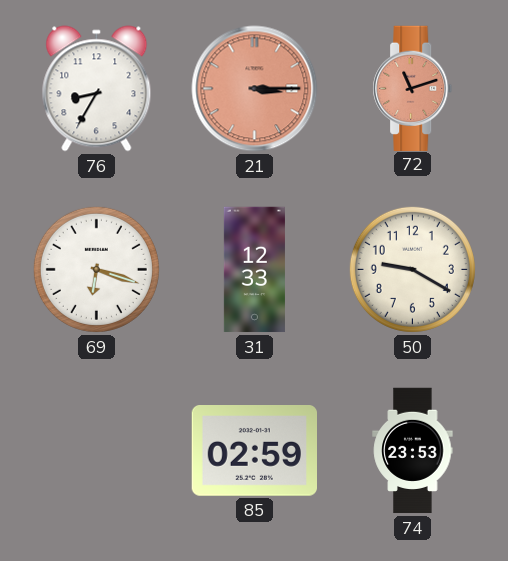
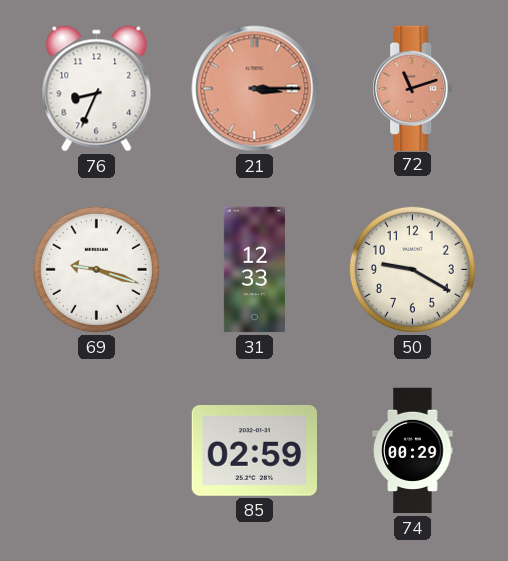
76: 8:35 -> 8:34
69: 6:18 -> 9:18
74: 23:53 -> 00:29
